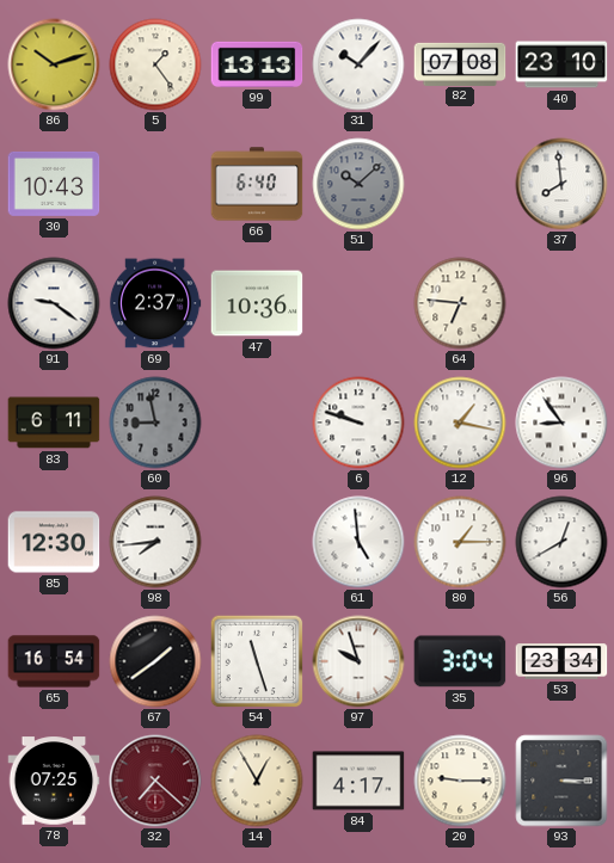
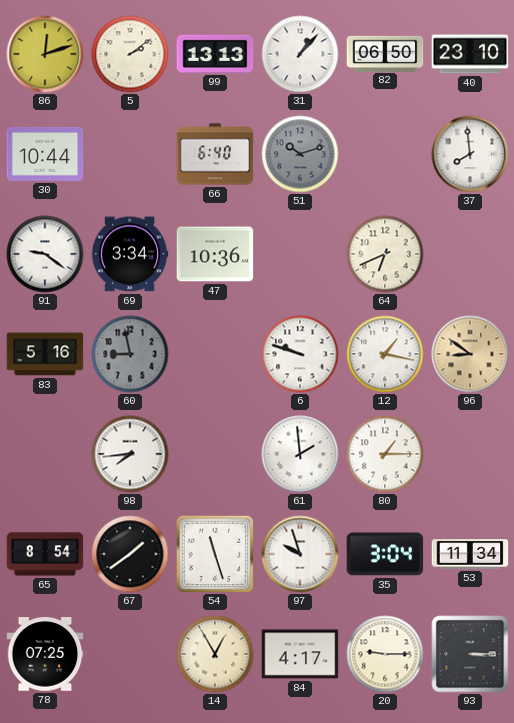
86: 10:12 -> 12:12
5: 1:24 -> 2:09
31: 10:07 -> 1:07
82: 07:08 -> 06:50
30: 10:43 -> 10:44
51: 10:08 -> 10:12
69: 2:37 -> 3:34
64: 6:46 -> 6:41
83: 6:11 -> 5:16
96: 8:54 -> 8:51
96 dial: white -> champagne
85: 12:30 -> none
61: 4:59 -> 1:59
56: 12:40 -> none
65: 16:54 -> 8:54
53: 23:34 -> 11:34
32: 7:22 -> none
